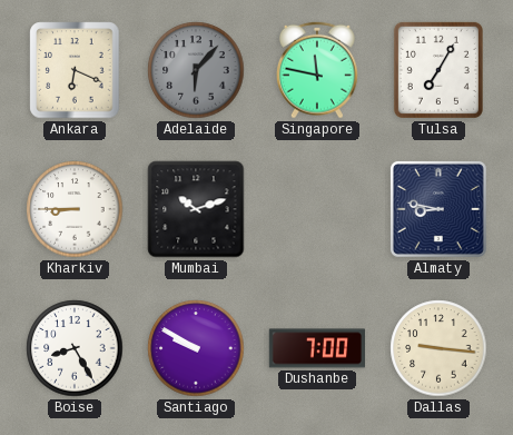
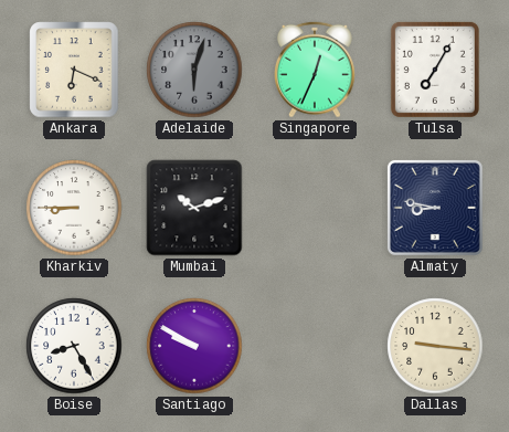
Adelaide: 6:07 -> 6:03
Singapore: 11:47 -> 12:34
Dushanbe: 7:00 -> none
